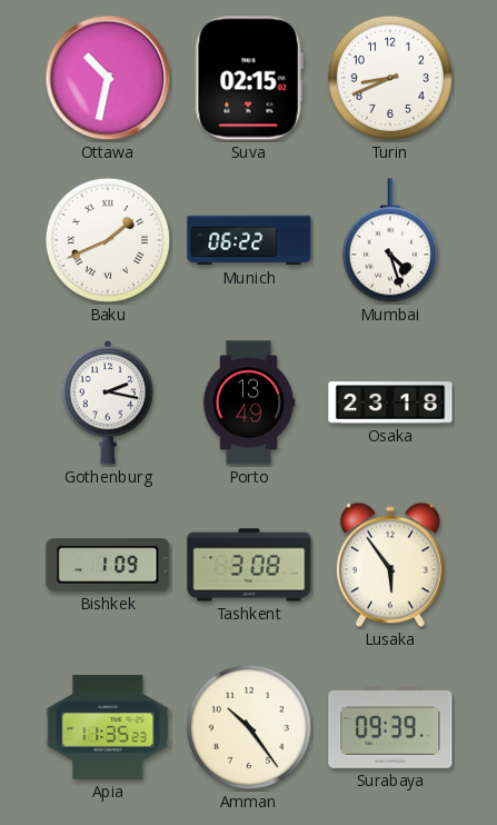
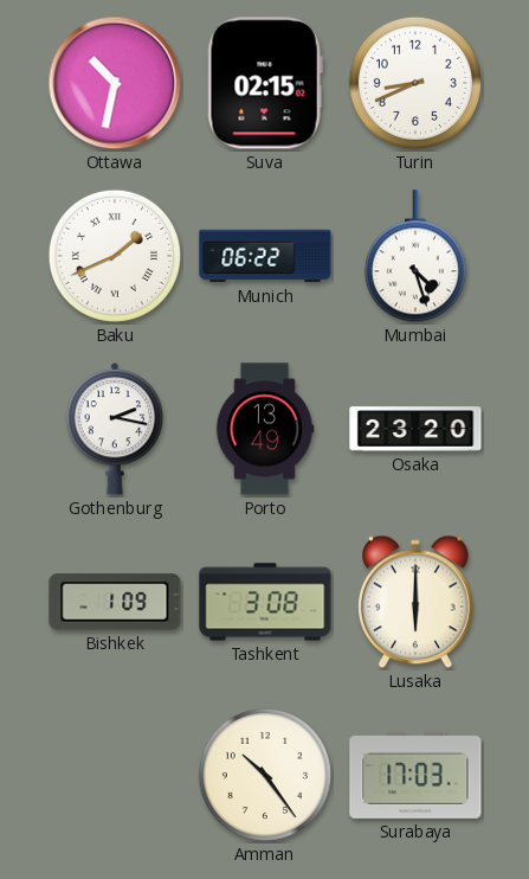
Osaka: 23:18 -> 23:20
Lusaka: 5:54 -> 6:00
Apia: 11:35 -> none
Surabaya: 09:39 -> 17:03
